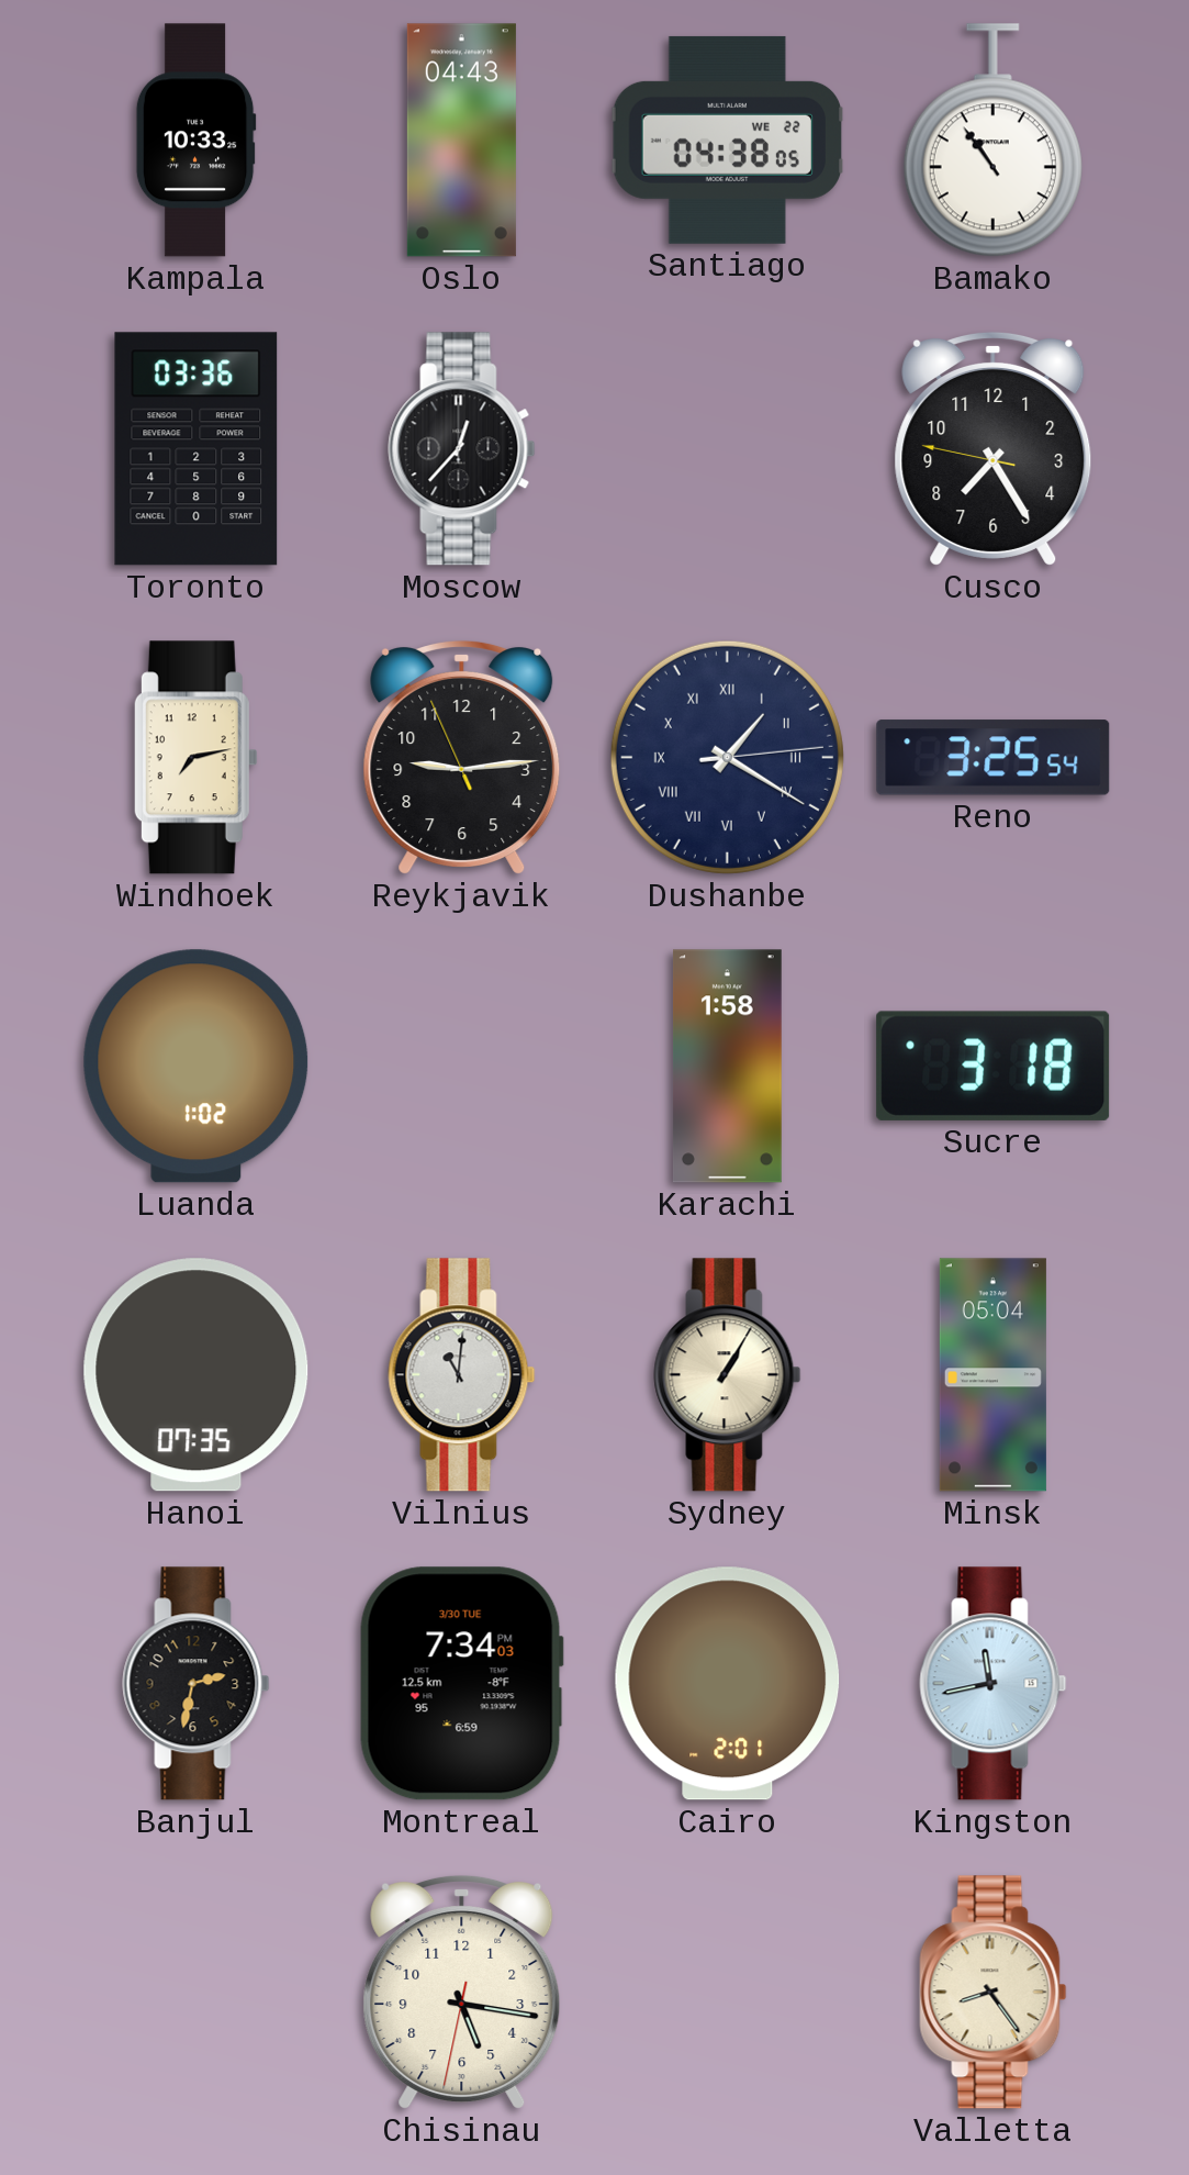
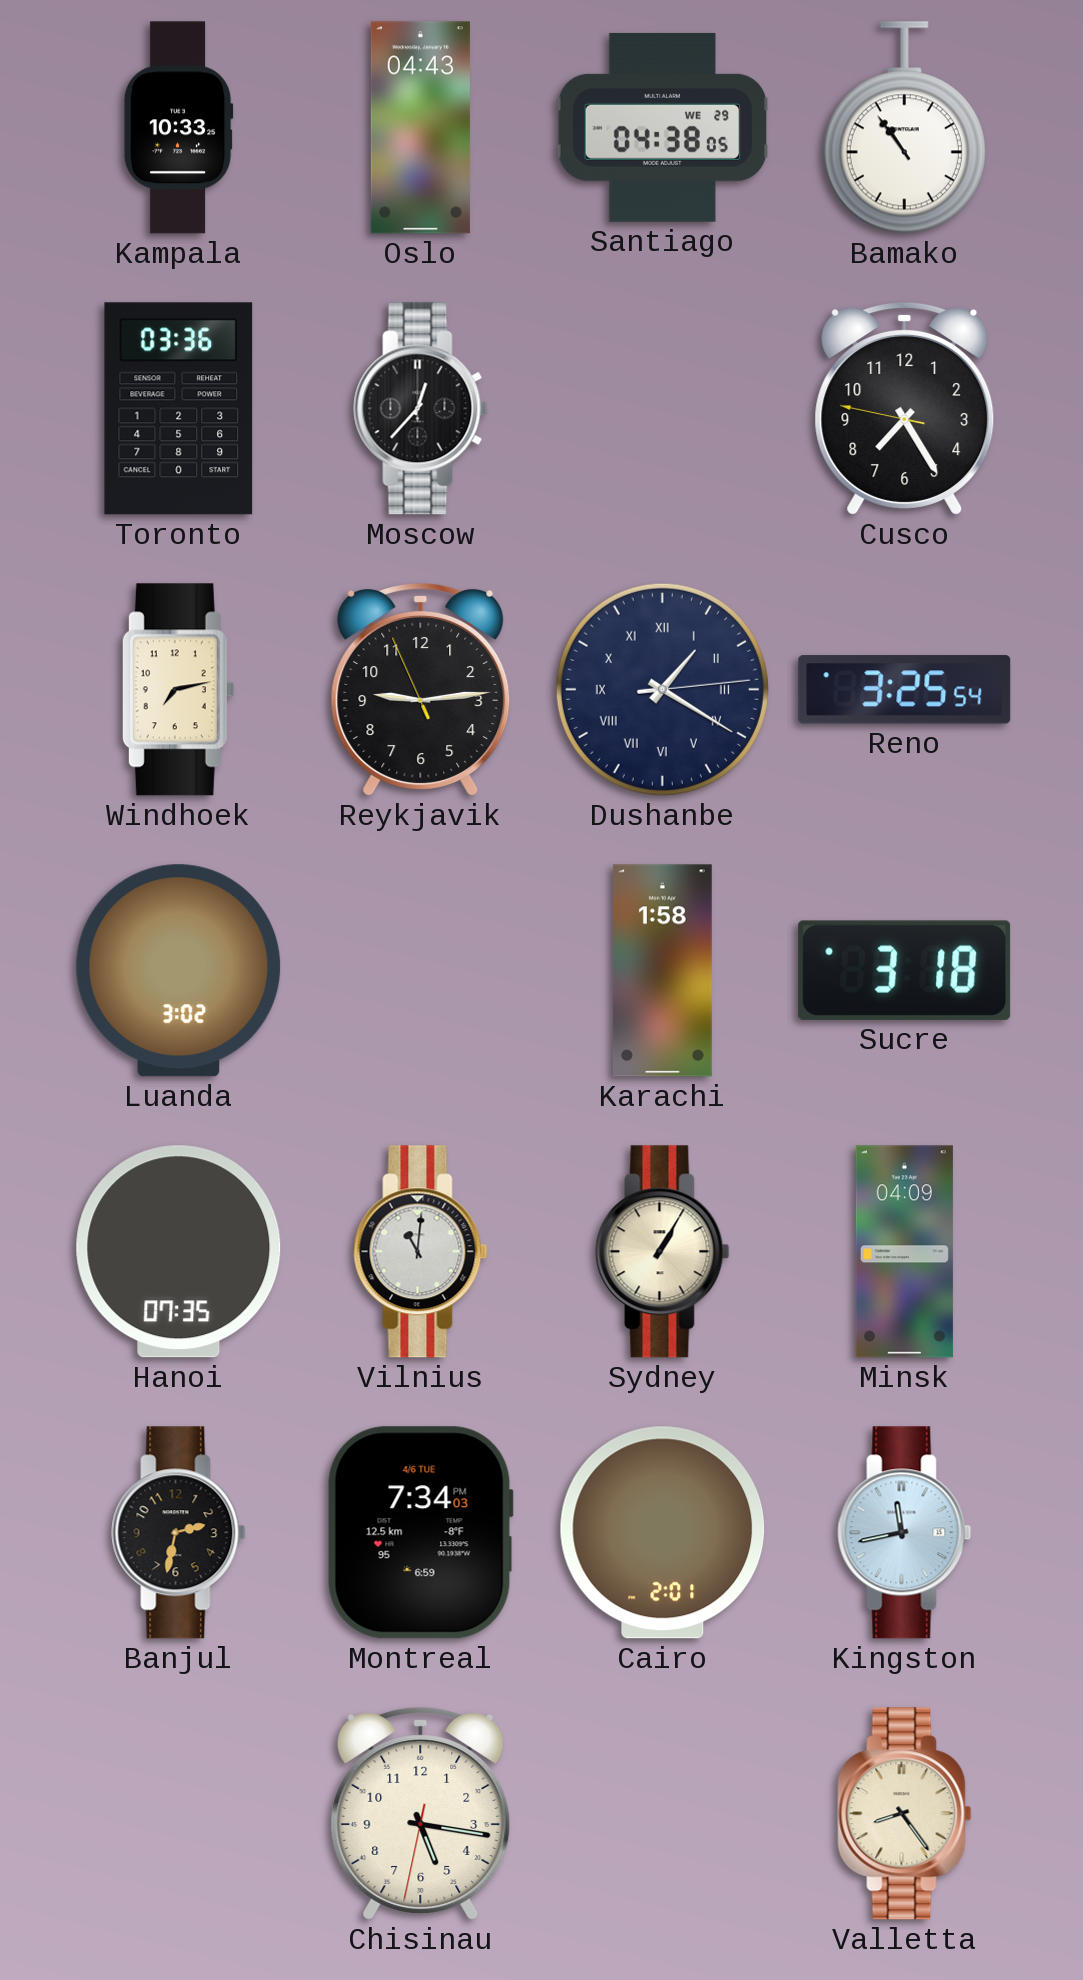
Santiago date: WE 22 -> WE 29
Luanda: 1:02 -> 3:02
Minsk: 05:04 -> 04:09
Montreal date: 3/30 TUE -> 4/6 TUE
